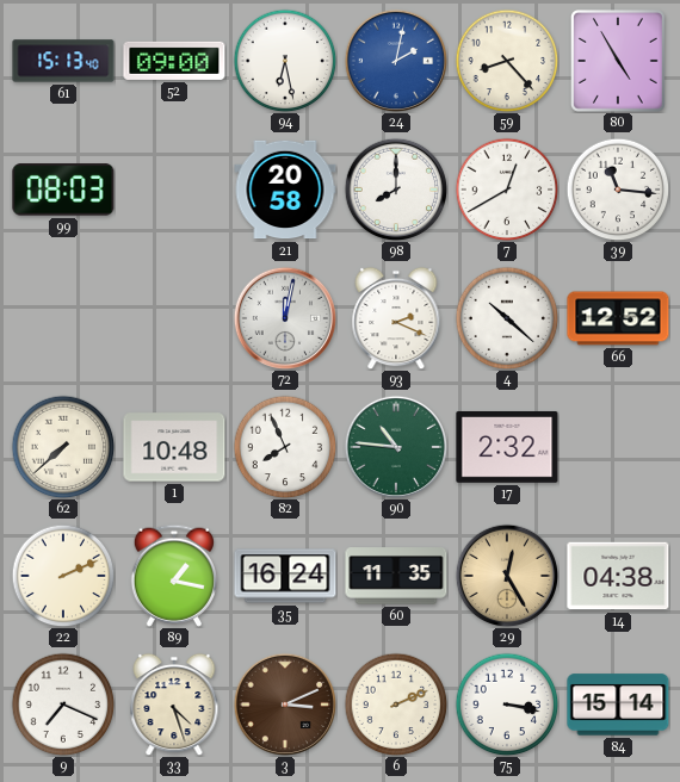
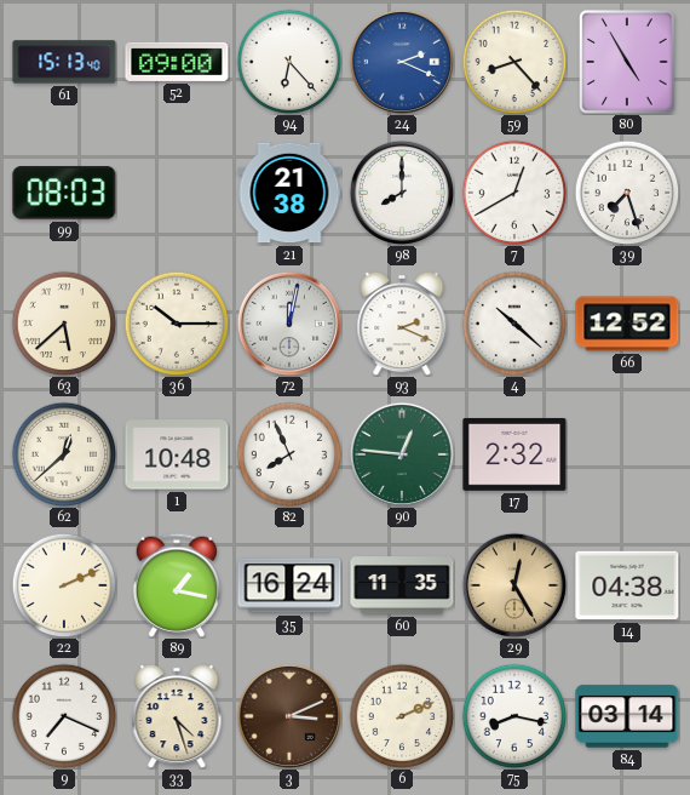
94: 6:28 -> 6:23
24: 2:02 -> 2:19
21: 20:58 -> 21:38
39: 11:16 -> 7:27
63: none -> 5:38
36: none -> 10:15
62: 7:38 -> 12:38
90: 10:46 -> 12:46
75: 3:17 -> 8:17
84: 15:14 -> 03:14
